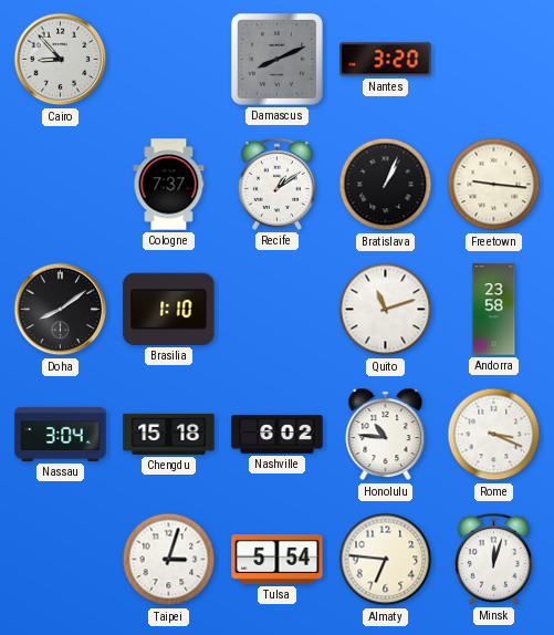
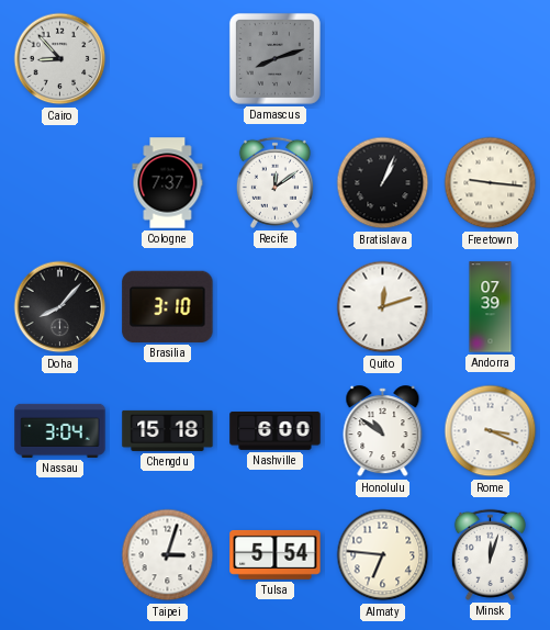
Damascus: 8:11 -> 8:12
Nantes: 3:20 -> none
Recife: 1:09 -> 12:09
Doha: 8:09 -> 8:07
Brasilia: 1:10 -> 3:10
Quito: 11:12 -> 12:12
Andorra: 23:58 -> 07:39
Nashville: 6:02 -> 6:00
Honolulu: 10:46 -> 10:51
